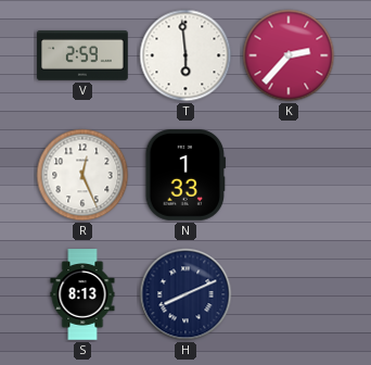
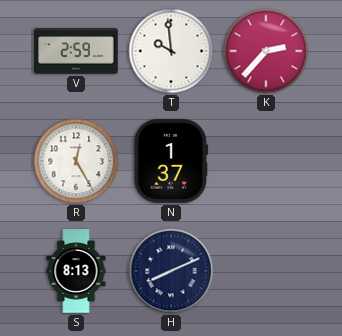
T: 5:59 -> 9:59
R: 12:26 -> 12:25
N: 1:33 -> 1:37
